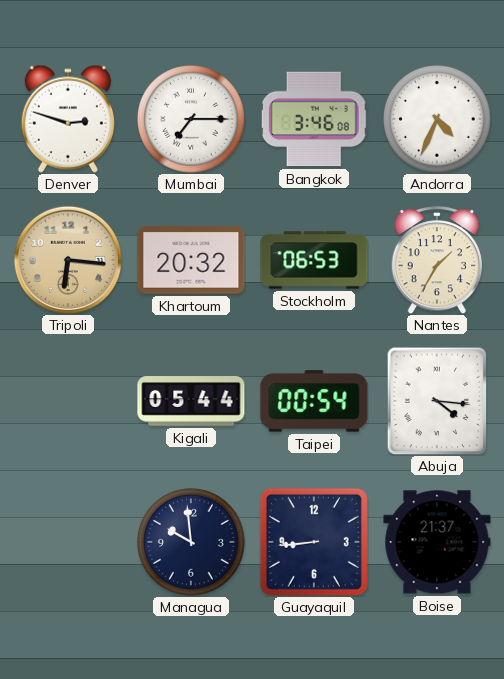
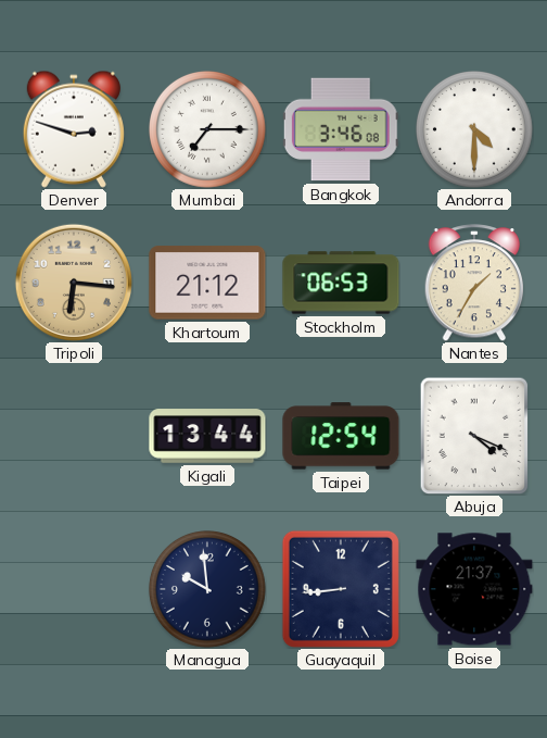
Andorra: 4:34 -> 4:30
Khartoum: 20:32 -> 21:12
Kigali: 05:44 -> 13:44
Taipei: 00:54 -> 12:54
Abuja: 4:16 -> 4:19
